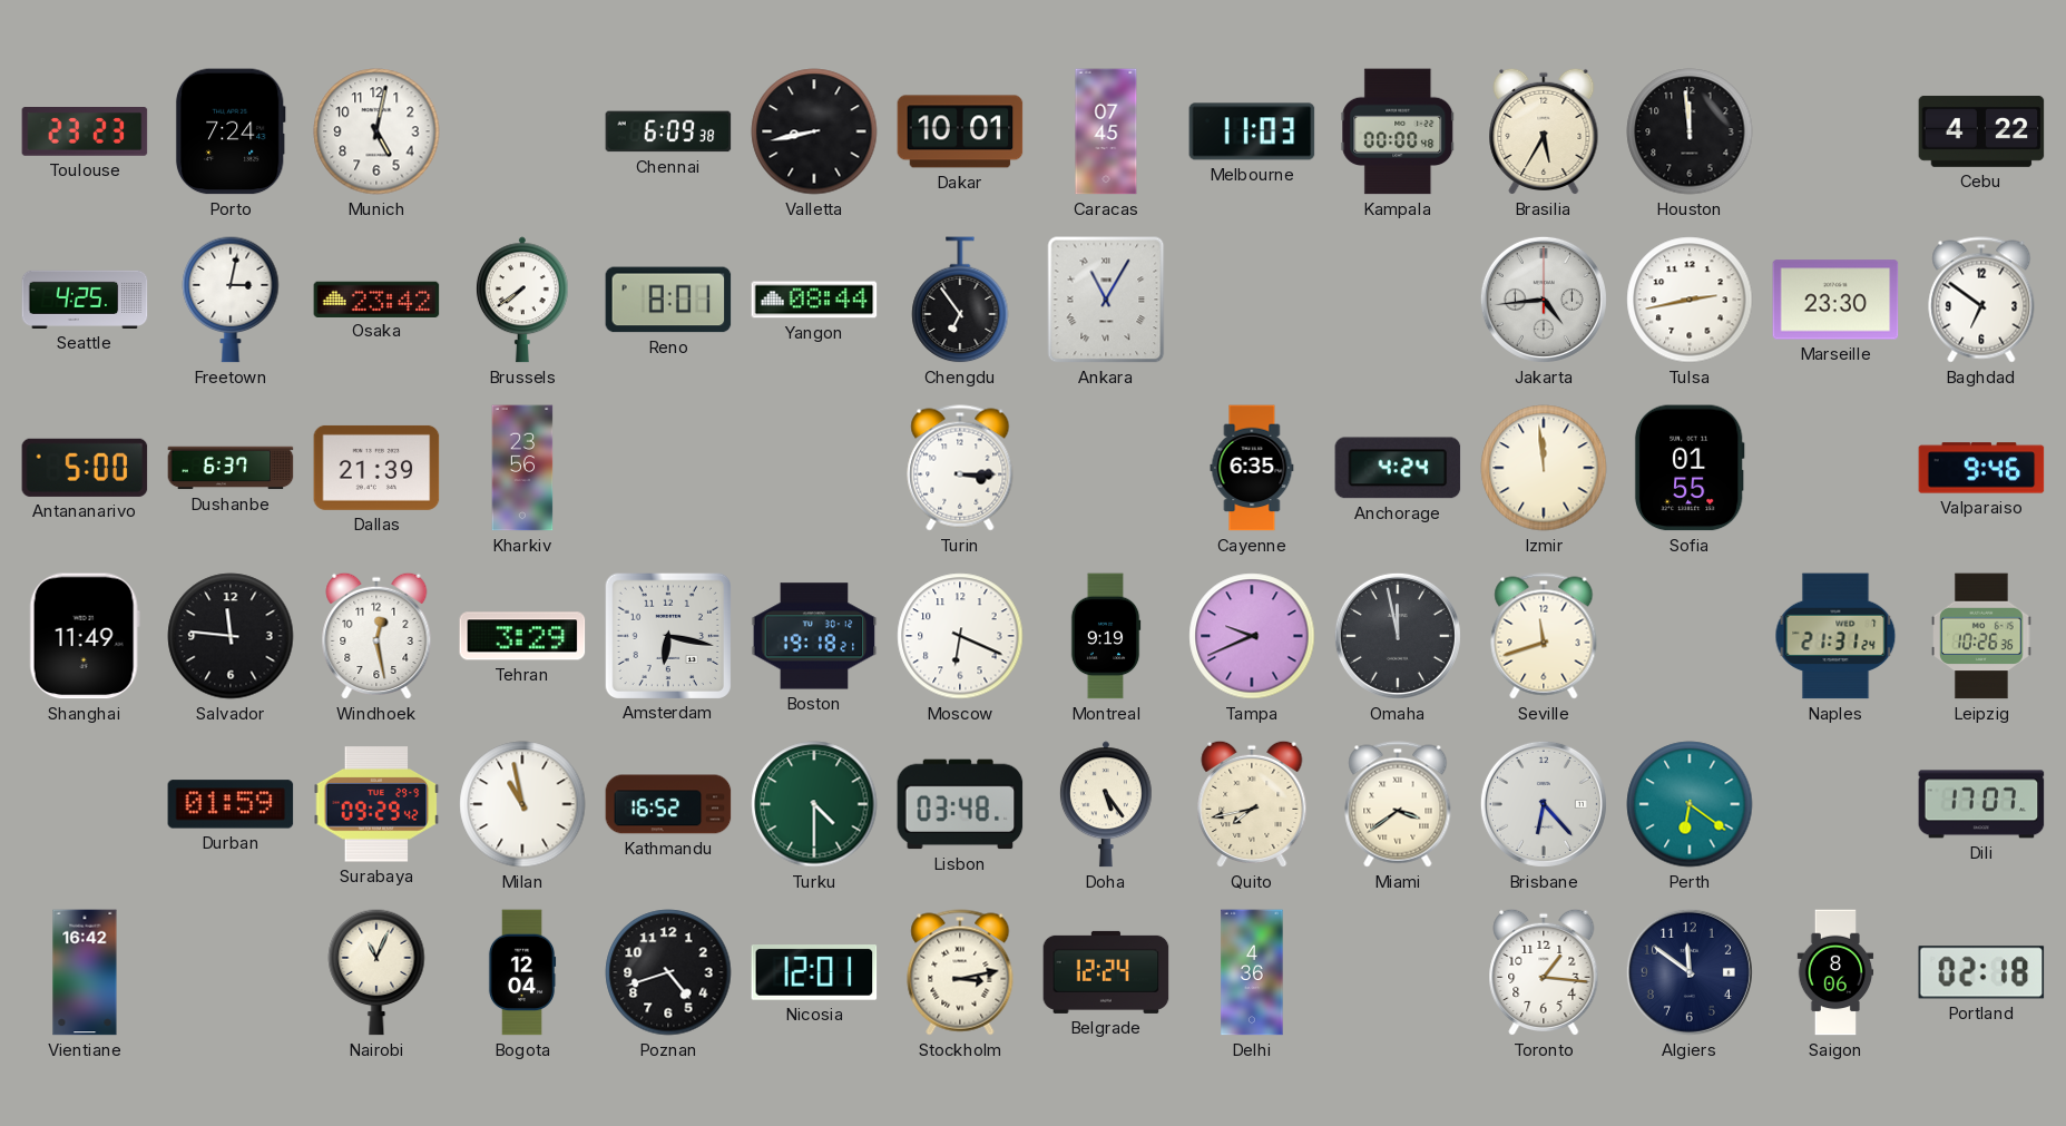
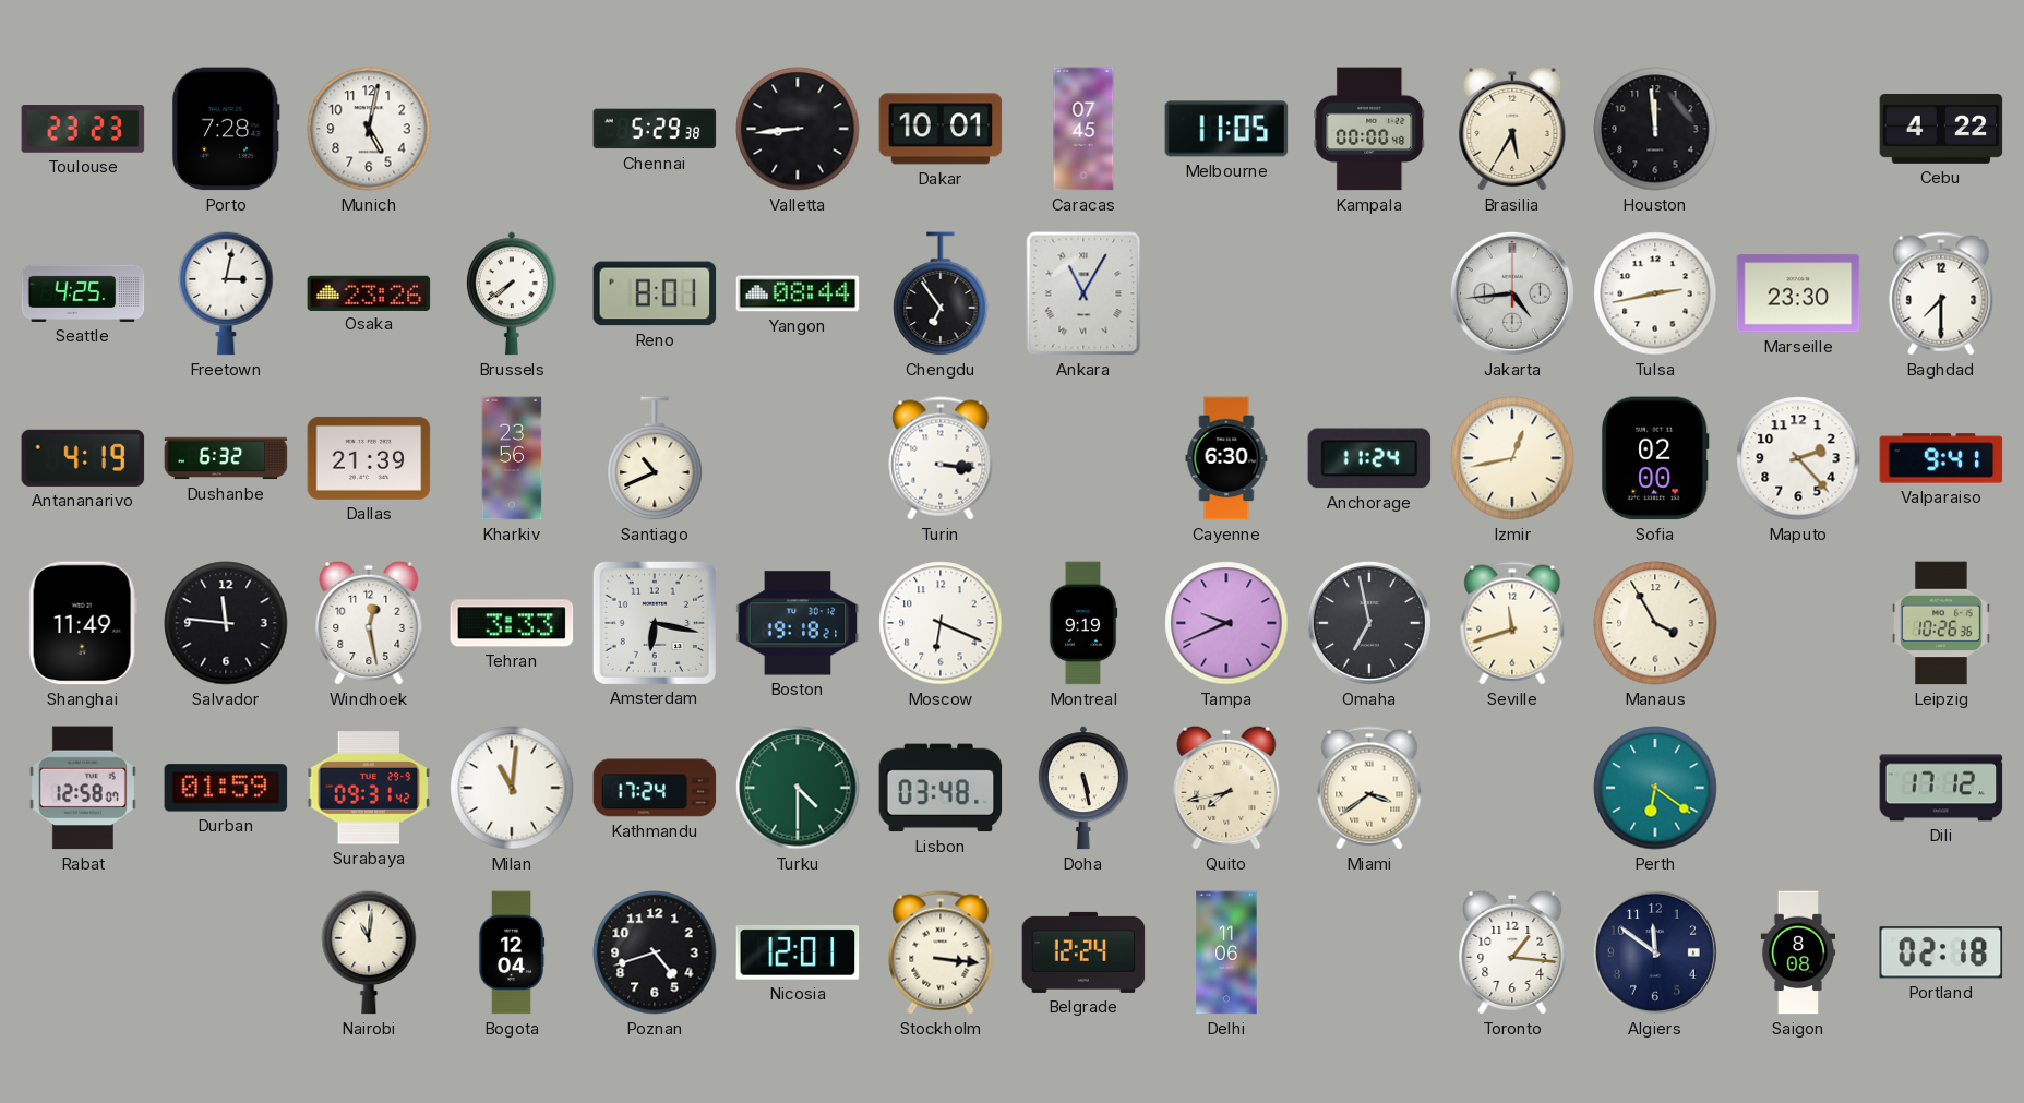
Porto: 7:24 -> 7:28
Chennai: 6:09 -> 5:29
Valletta: 8:43 -> 8:44
Melbourne: 11:03 -> 11:05
Osaka: 23:42 -> 23:26
Baghdad: 6:51 -> 7:30
Antananarivo: 5:00 -> 4:19
Dushanbe: 6:37 -> 6:32
Santiago: none -> 10:41
Turin: 3:15 -> 3:16
Cayenne: 6:35 -> 6:30
Anchorage: 4:24 -> 11:24
Izmir: 11:59 -> 12:43
Sofia: 01:55 -> 02:00
Maputo: none -> 2:23
Valparaiso: 9:46 -> 9:41
Tehran: 3:29 -> 3:33
Omaha: 11:58 -> 6:58
Manaus: none -> 3:55
Naples: 21:31 -> none
Rabat: none -> 12:58
Surabaya: 09:29 -> 09:31
Milan: 10:58 -> 11:01
Kathmandu: 16:52 -> 17:24
Doha: 5:24 -> 5:28
Brisbane: 6:23 -> none
Dili: 17:07 -> 17:12
Vientiane: 16:42 -> none
Nairobi: 11:04 -> 11:01
Stockholm: 3:13 -> 3:16
Delhi: 4:36 -> 11:06
Saigon: 8:06 -> 8:08
